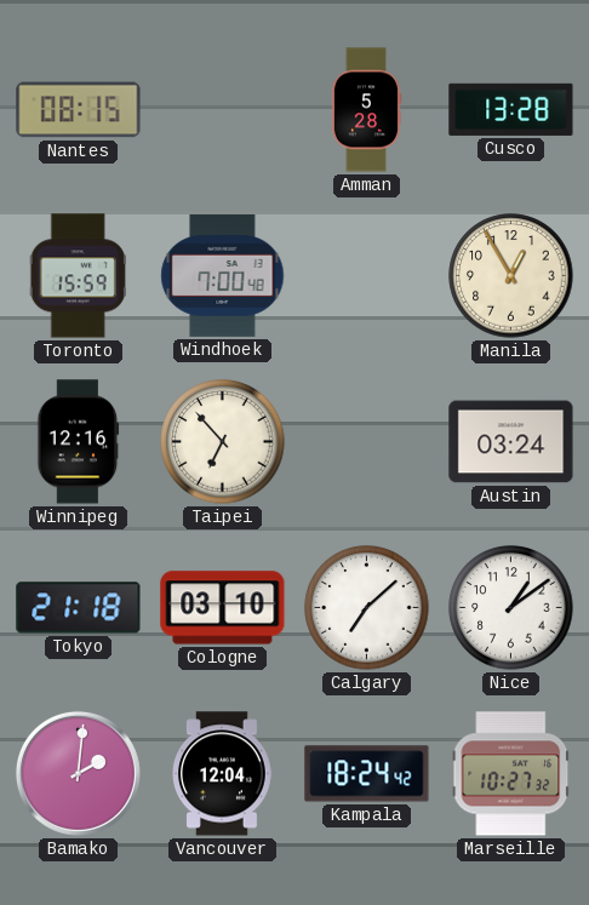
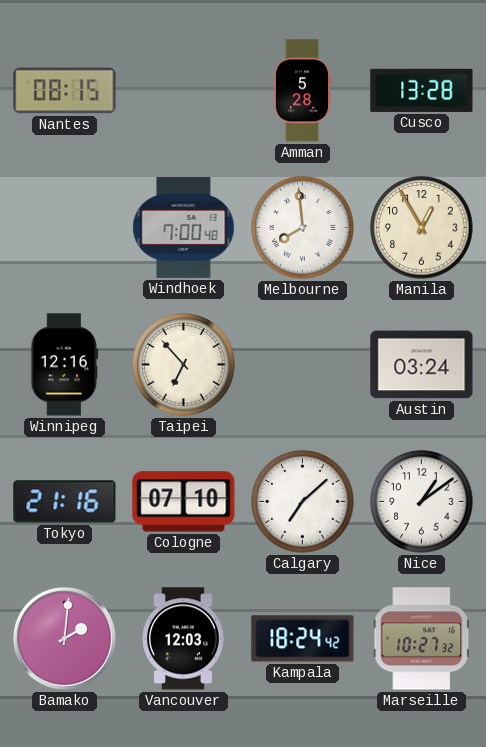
Toronto: 15:59 -> none
Melbourne: none -> 7:59
Tokyo: 21:18 -> 21:16
Cologne: 03:10 -> 07:10
Vancouver: 12:04 -> 12:03
